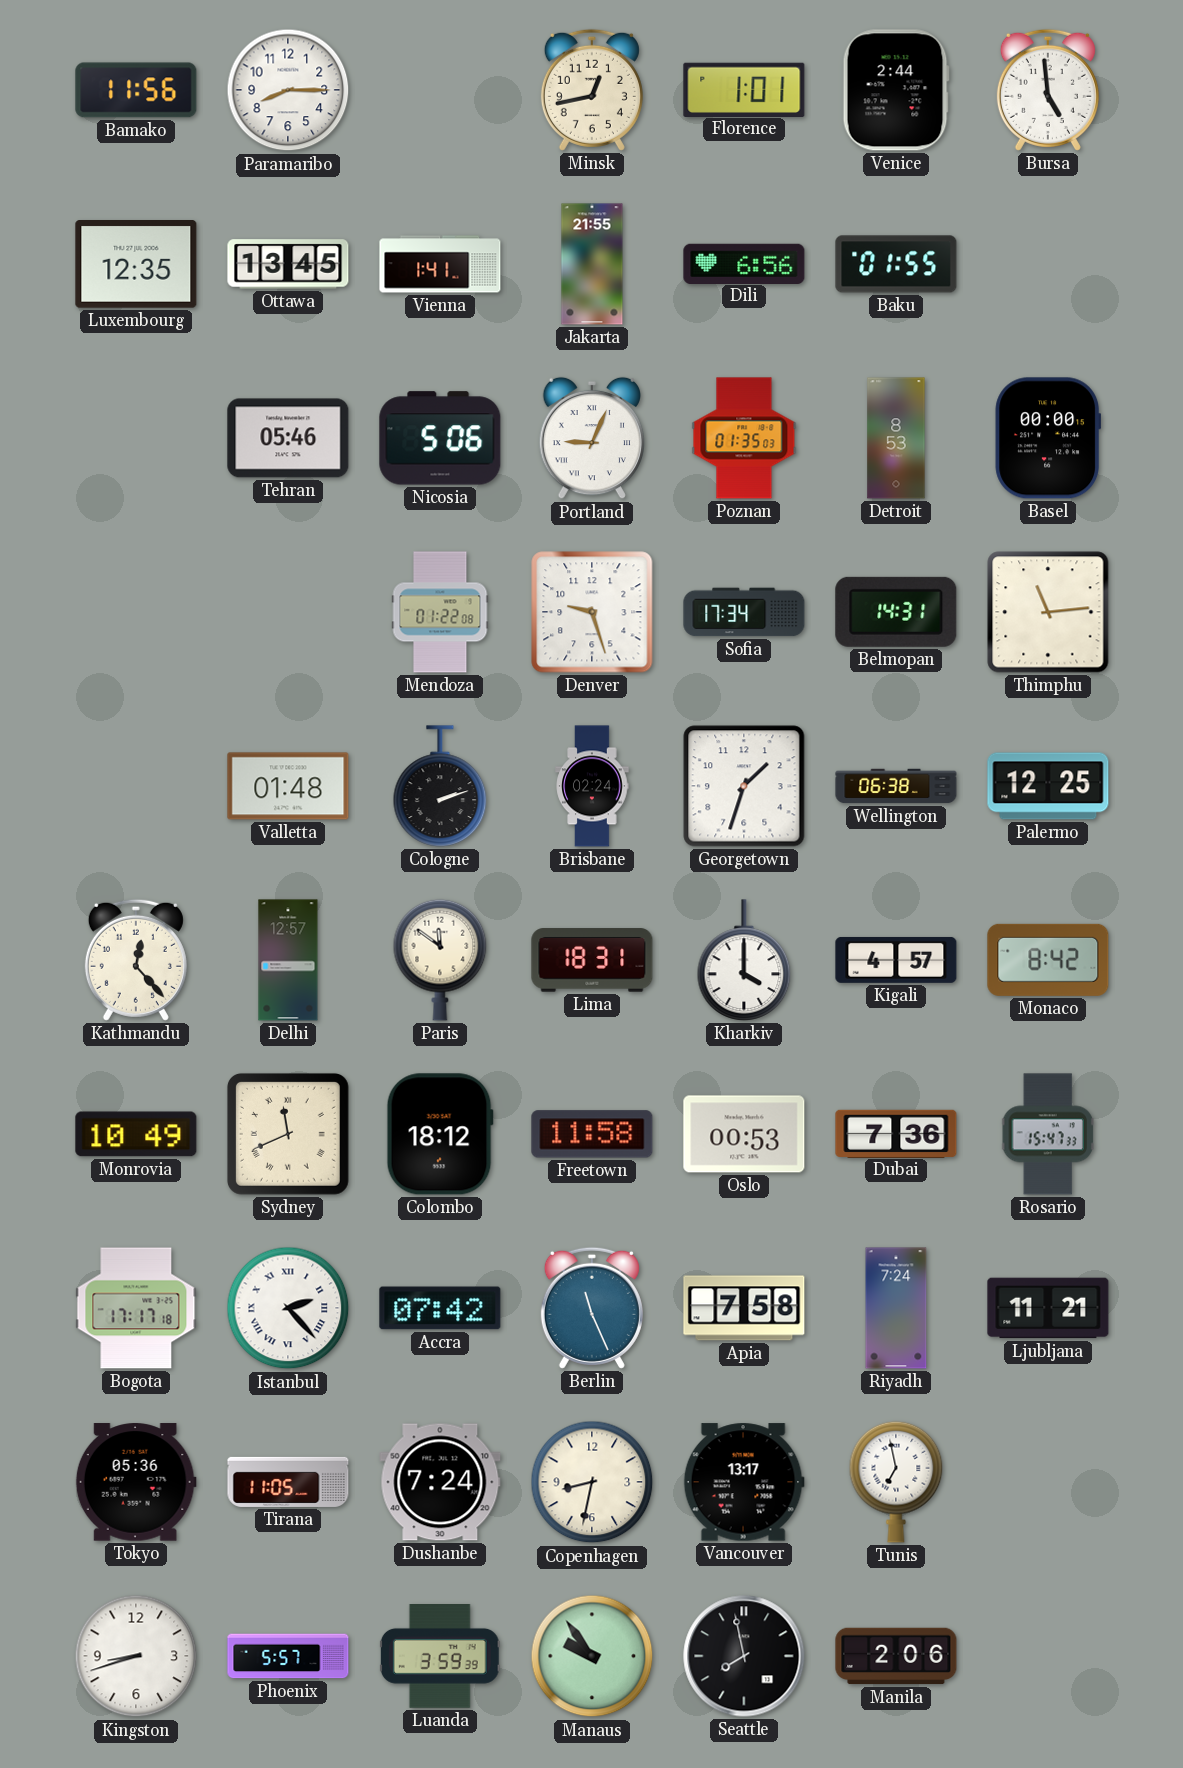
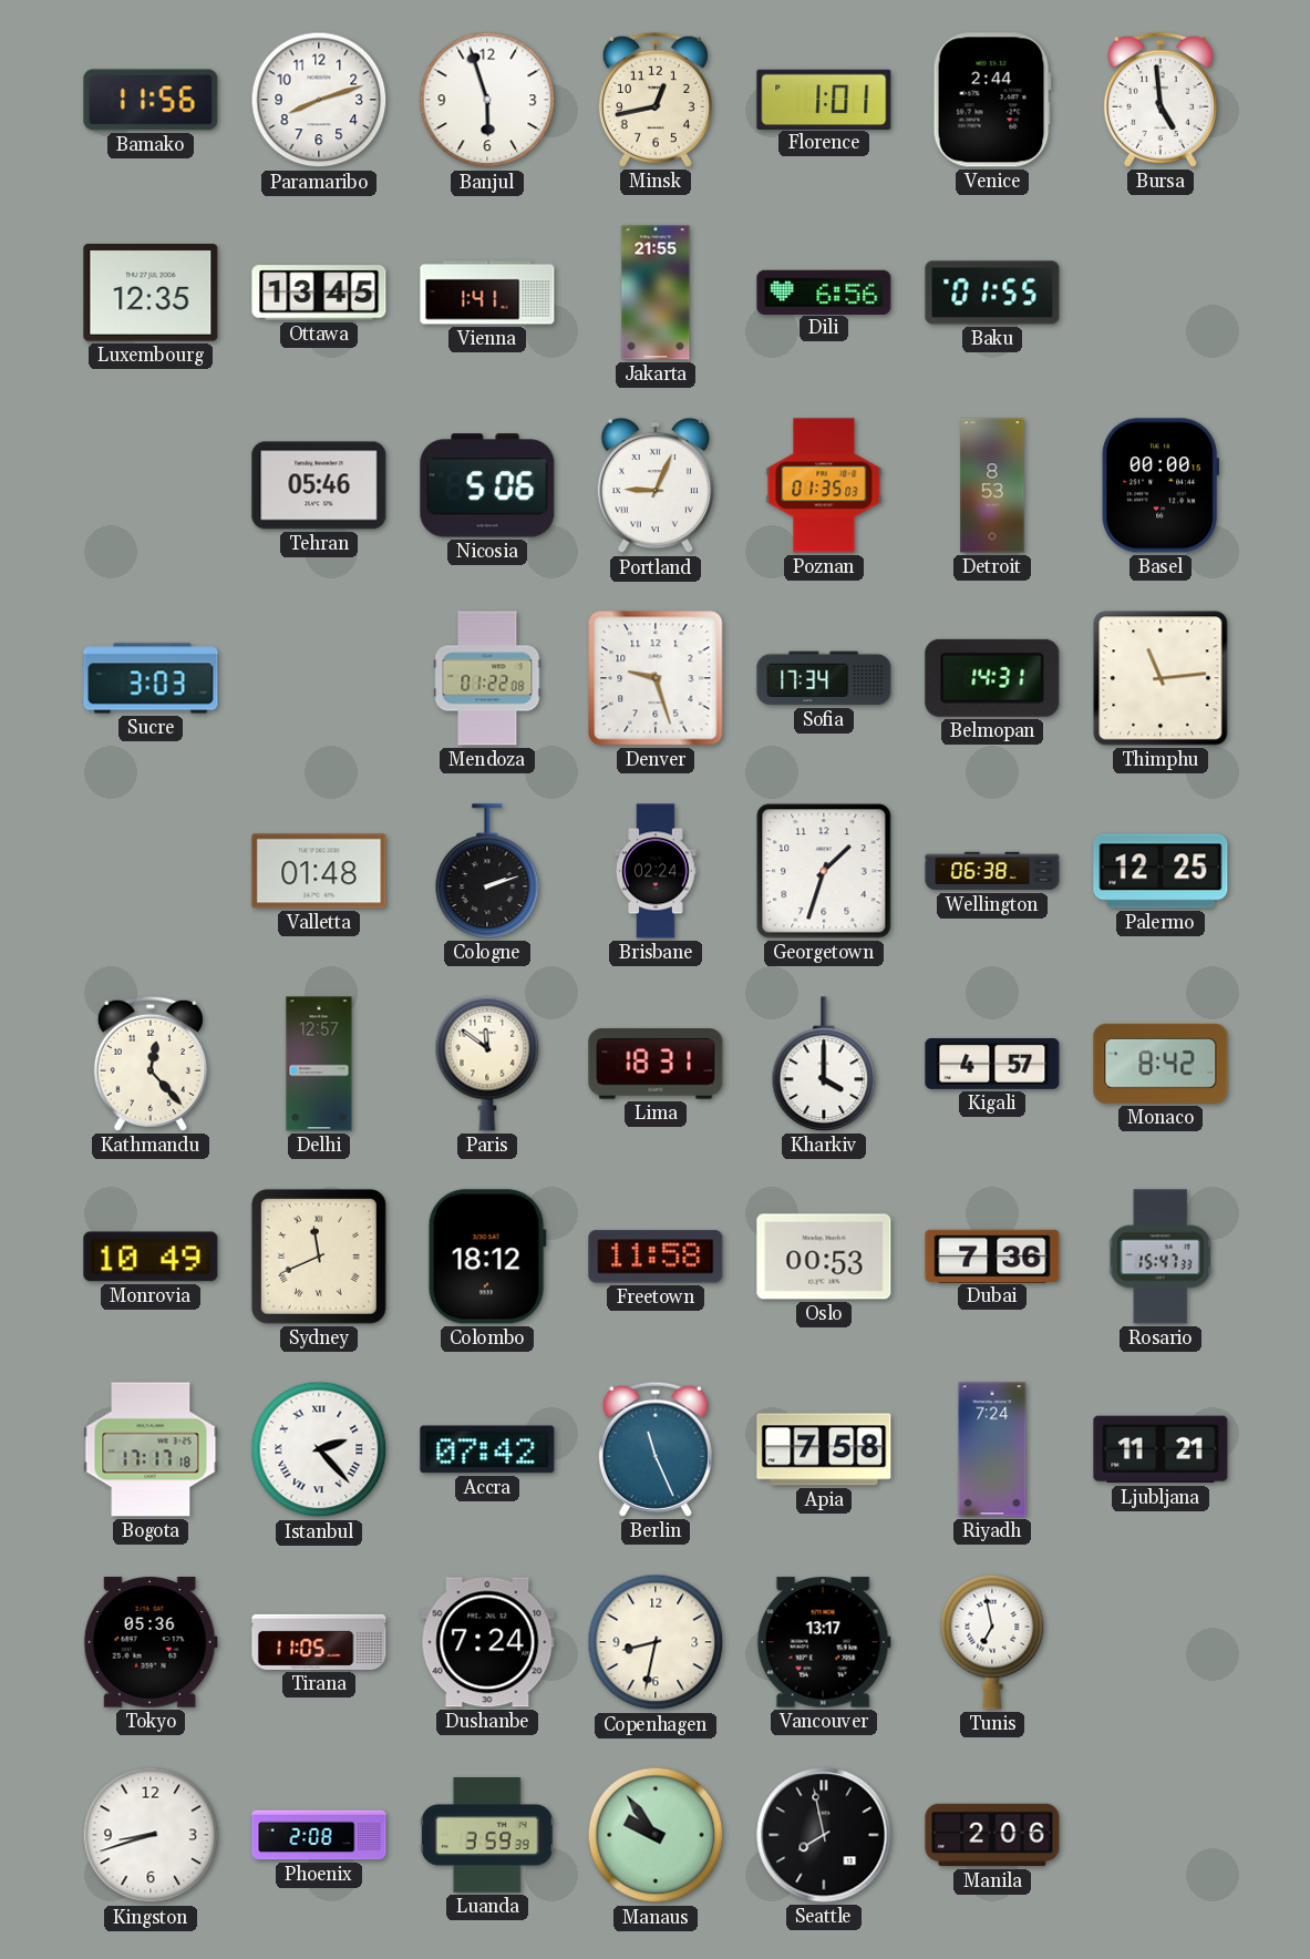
Paramaribo: 8:15 -> 8:12
Banjul: none -> 5:57
Sucre: none -> 3:03
Phoenix: 5:57 -> 2:08
